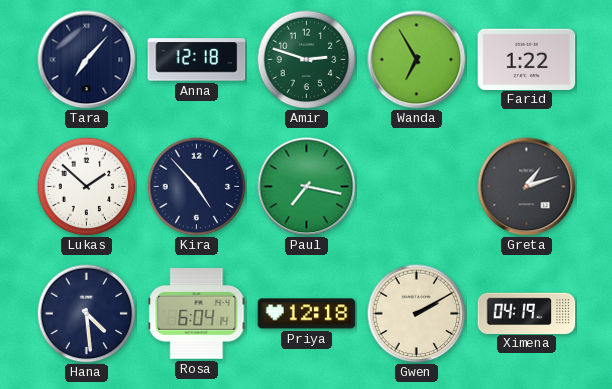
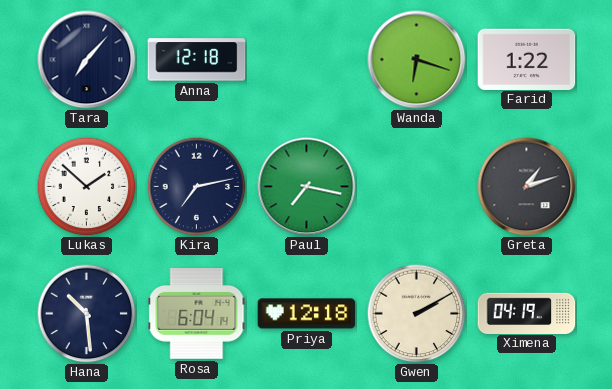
Amir: 2:48 -> none
Wanda: 6:55 -> 6:18
Kira: 4:53 -> 7:13
Hana: 4:29 -> 10:29
